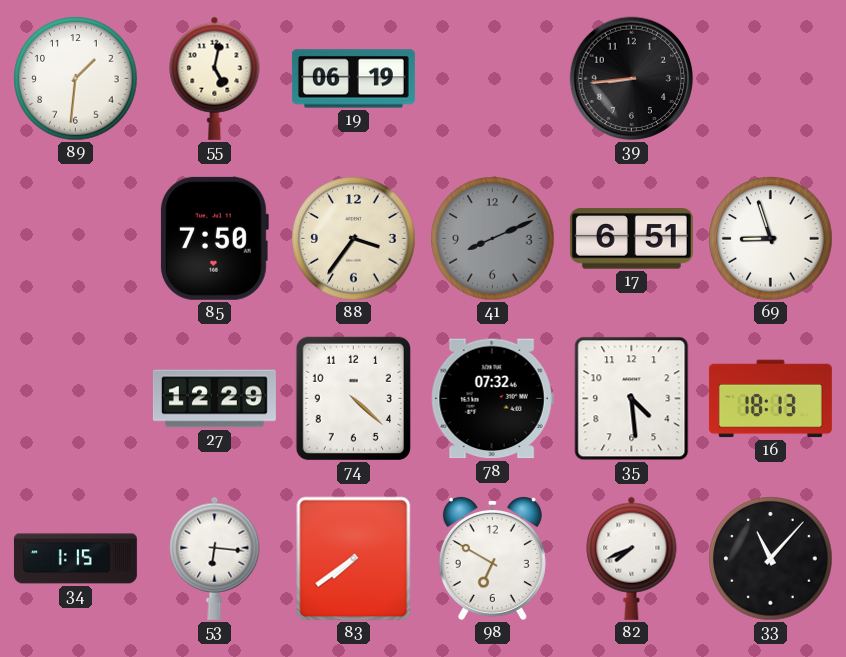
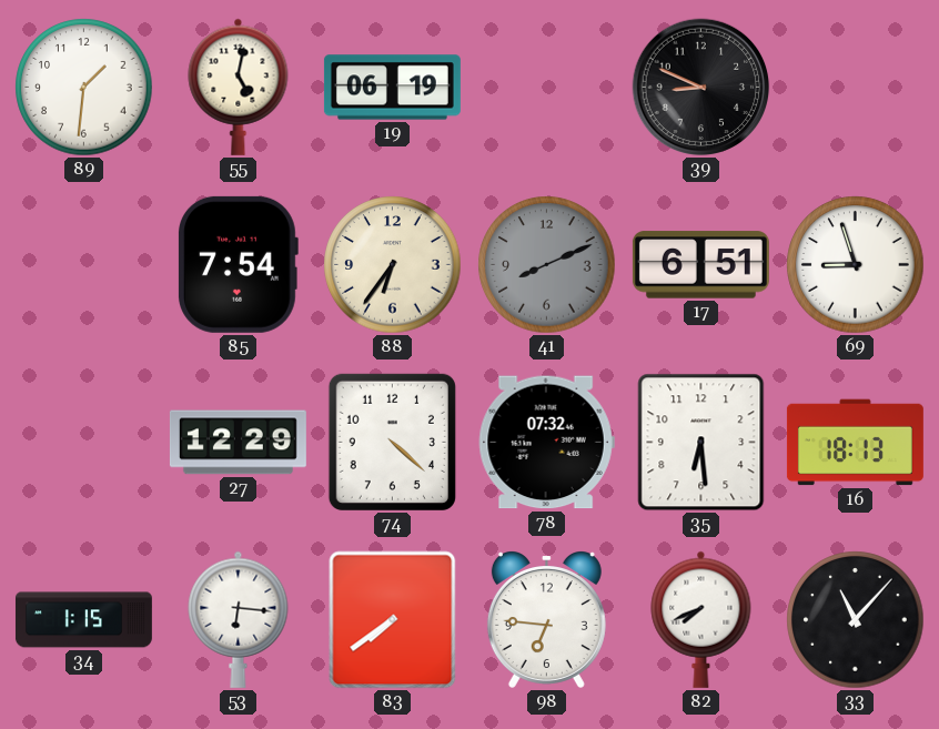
39: 8:44 -> 8:49
85: 7:50 -> 7:54
88: 3:36 -> 6:36
35: 4:29 -> 6:29
98: 6:50 -> 6:46
